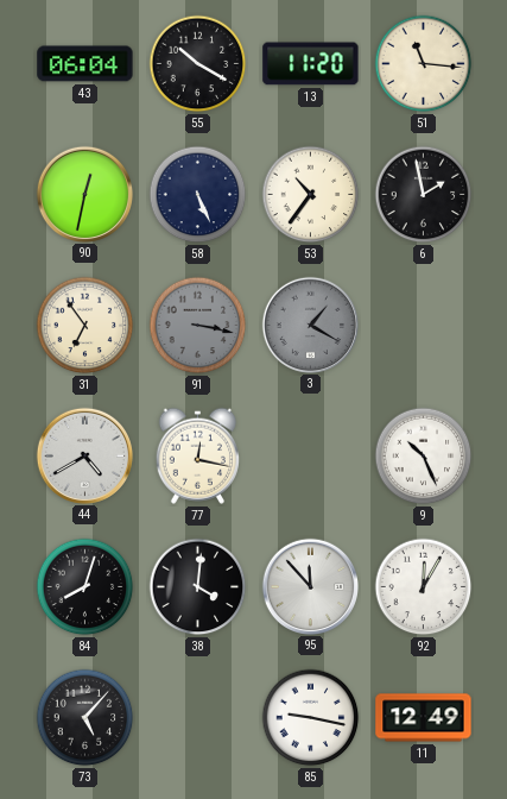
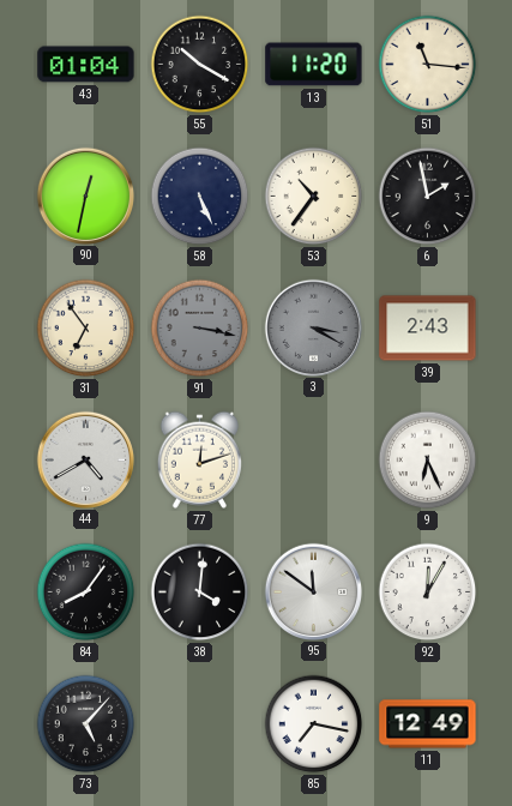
43: 06:04 -> 01:04
3: 1:20 -> 3:20
39: none -> 2:43
77: 12:17 -> 12:12
9: 10:26 -> 6:26
84: 8:03 -> 8:06
95: 11:53 -> 11:51
85: 9:17 -> 7:17
